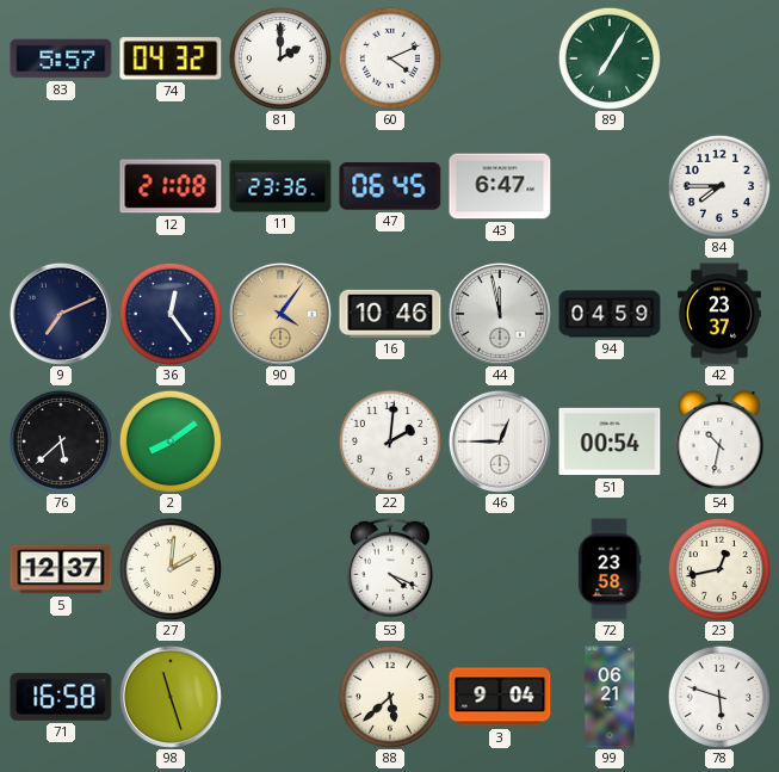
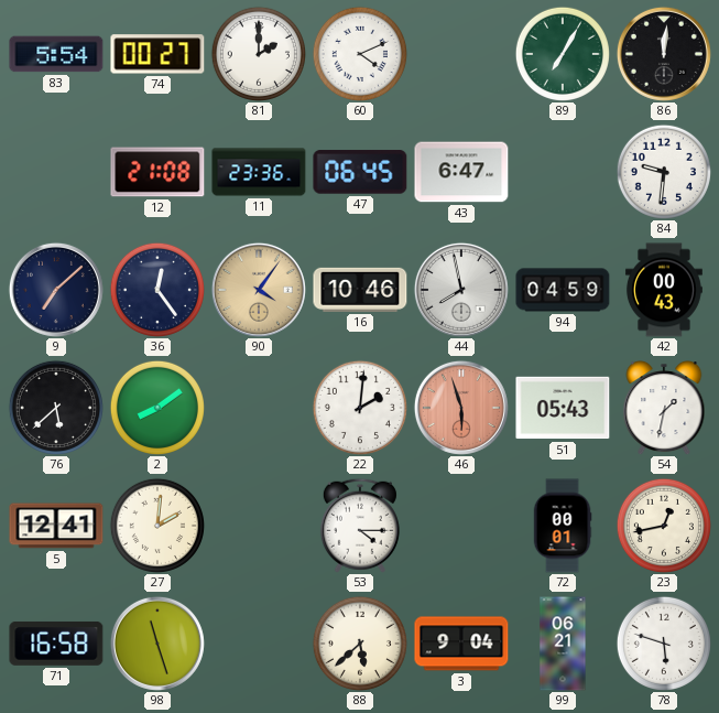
83: 5:57 -> 5:54
74: 04:32 -> 00:27
86: none -> 12:01
84: 7:45 -> 9:31
9: 7:11 -> 7:08
44: 11:58 -> 7:58
42: 23:37 -> 00:43
46: 12:45 -> 5:57
46 dial: white -> salmon
51: 00:54 -> 05:43
54: 10:32 -> 1:32
5: 12:37 -> 12:41
53: 4:19 -> 4:15
72: 23:58 -> 00:01
